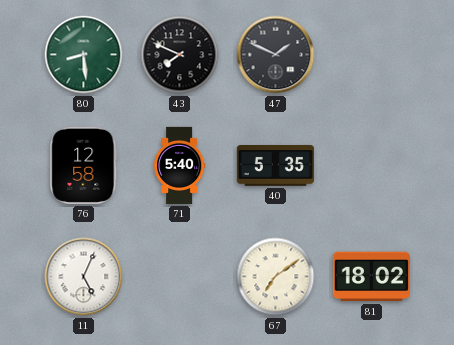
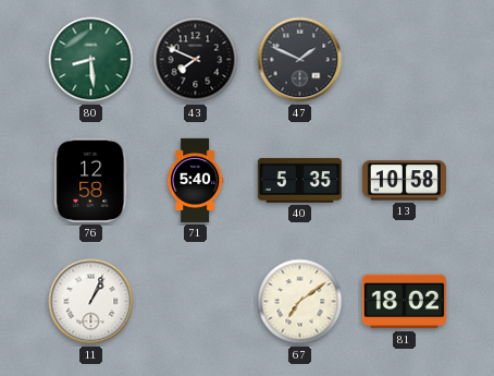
13: none -> 10:58
11: 5:04 -> 1:04
